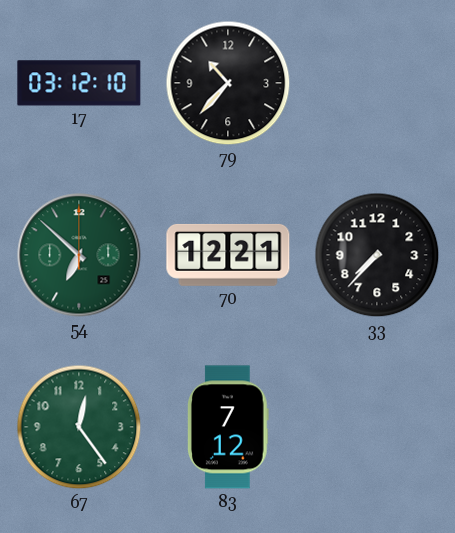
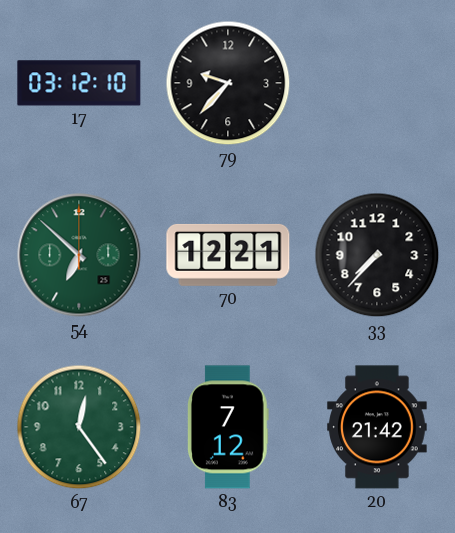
79: 10:37 -> 9:37
20: none -> 21:42
